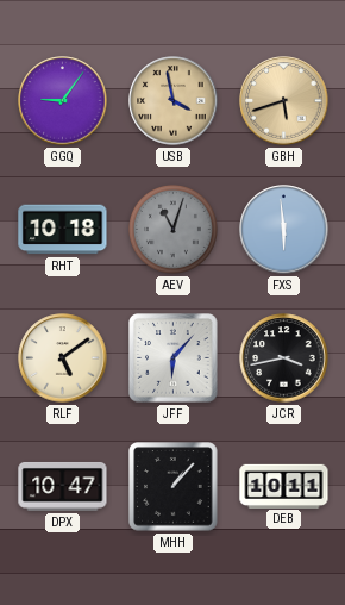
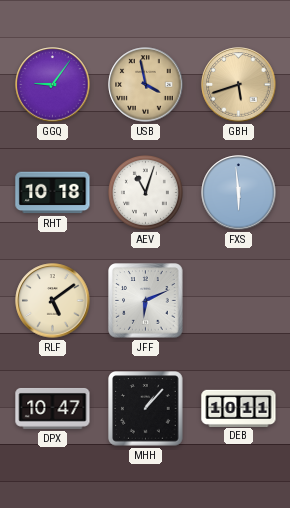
AEV dial: grey -> white
JFF: 6:07 -> 6:11
JCR: 3:43 -> none
